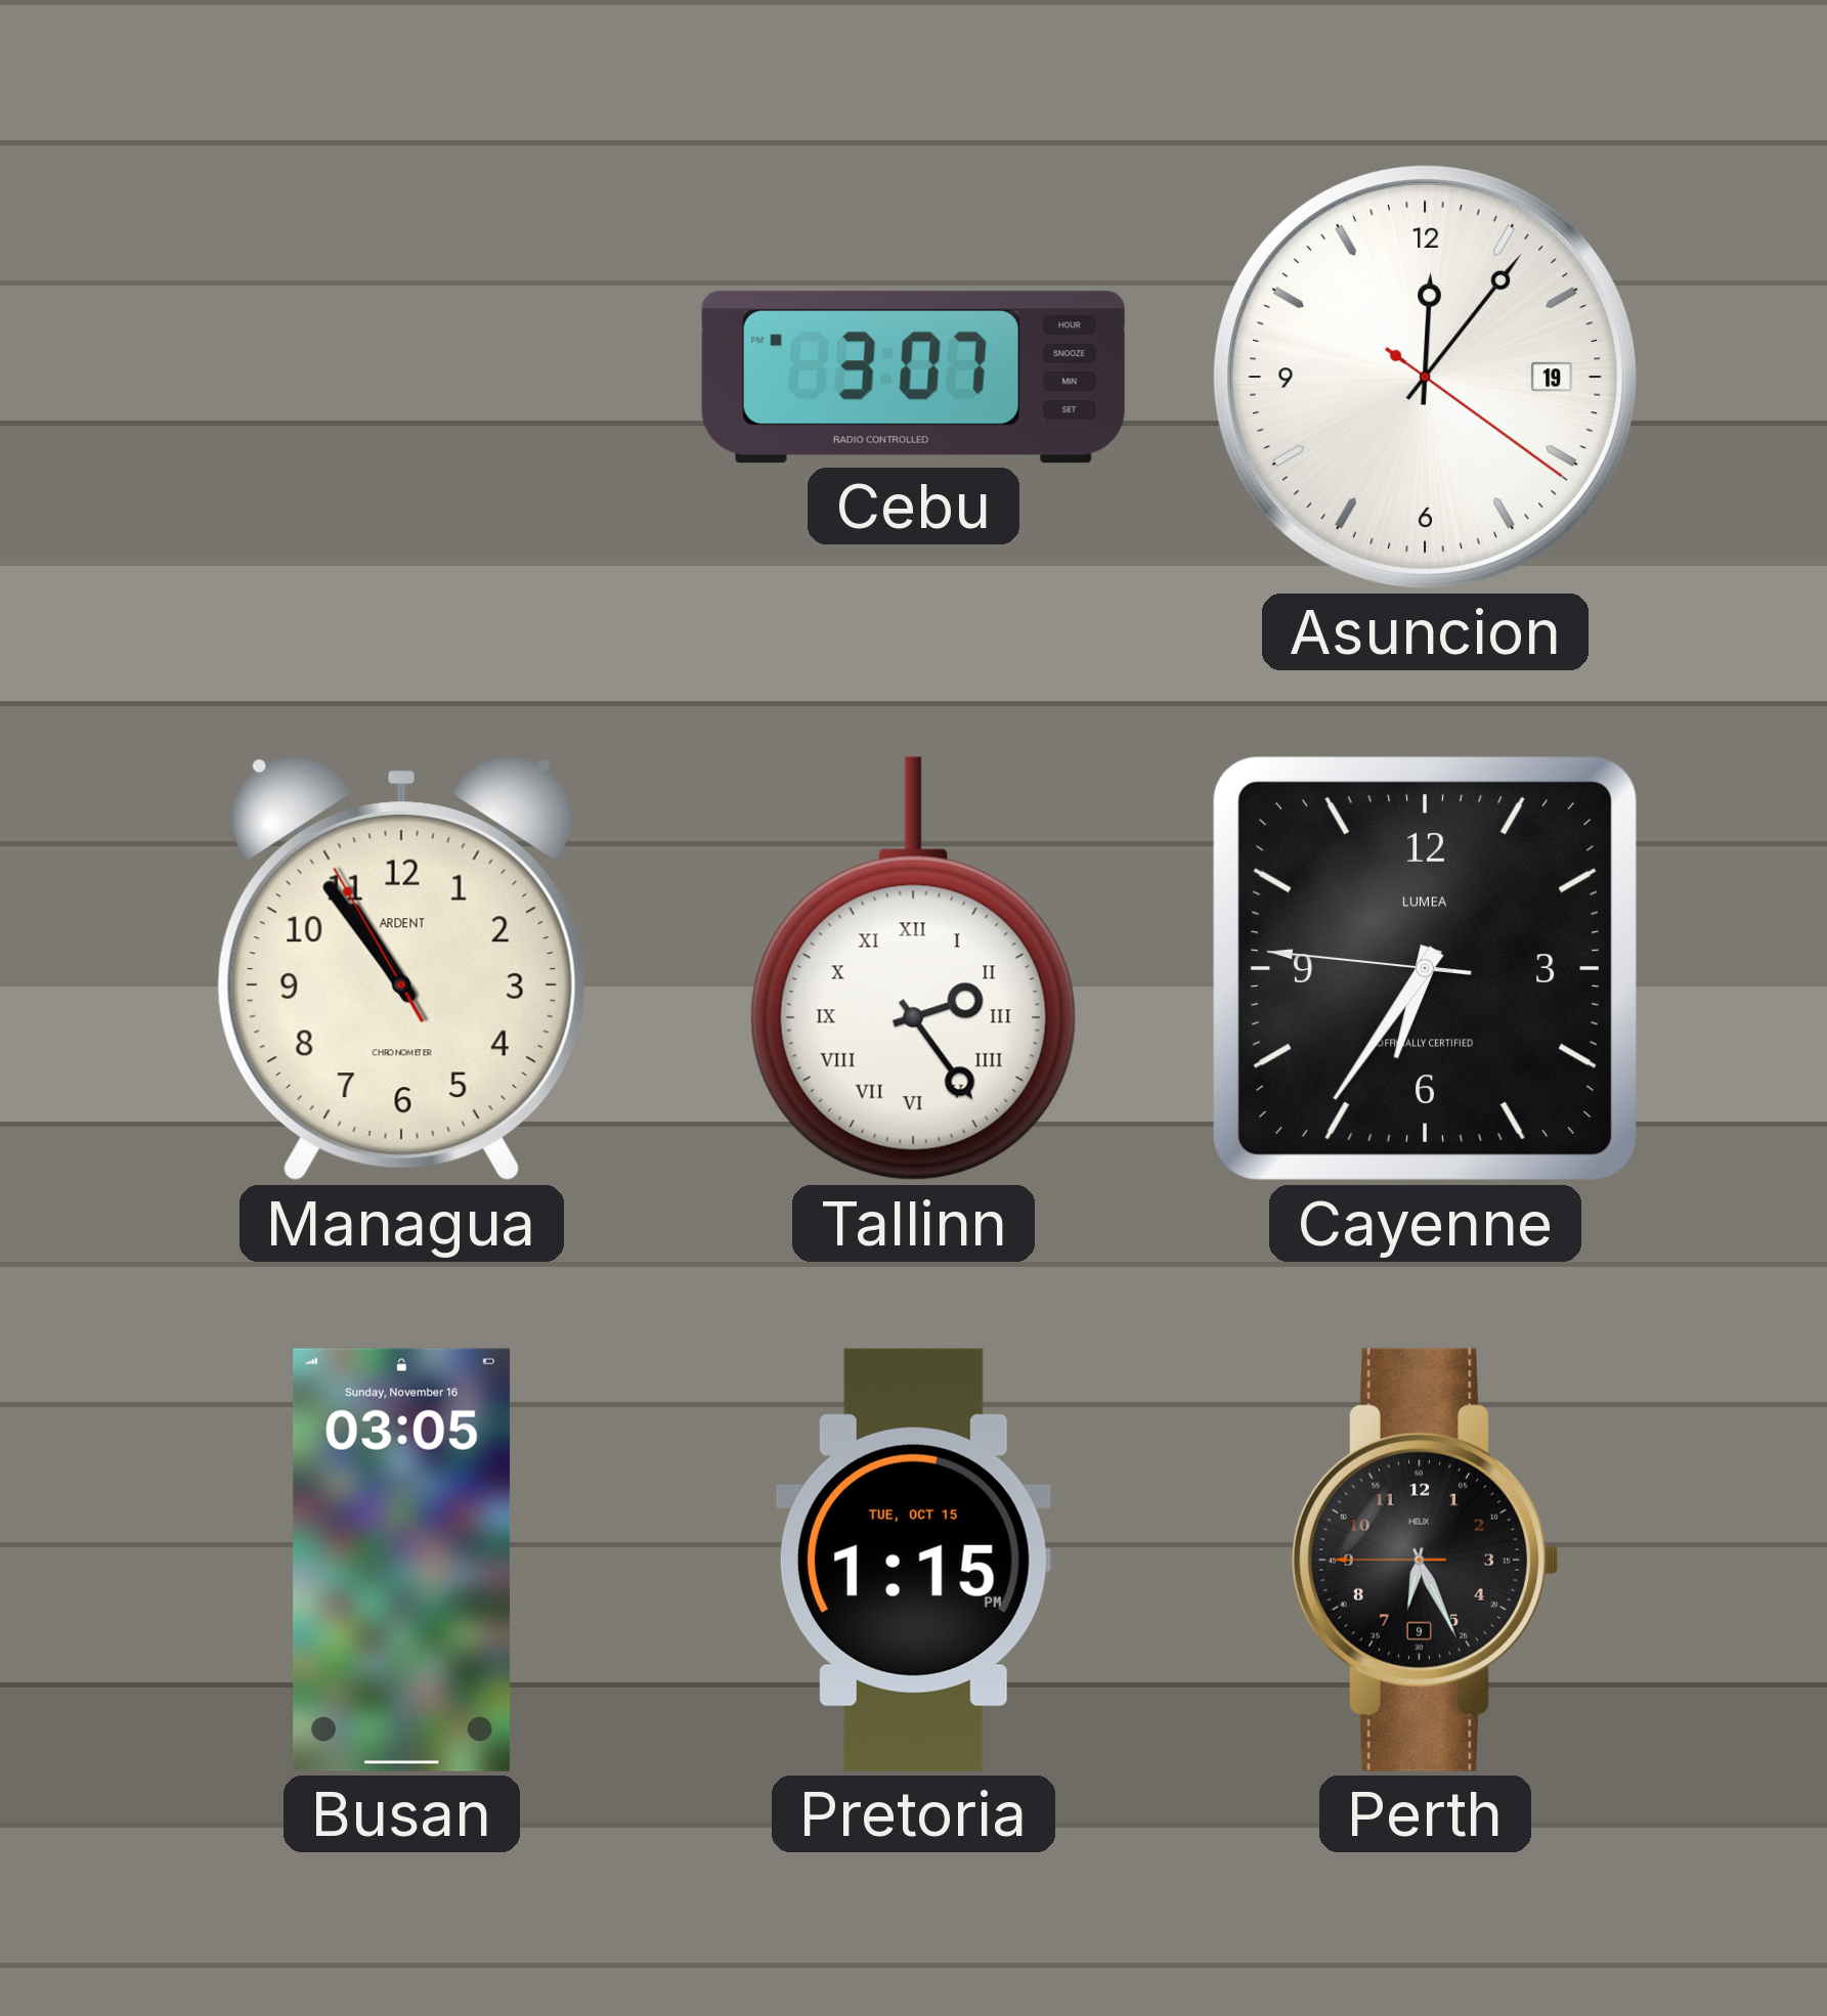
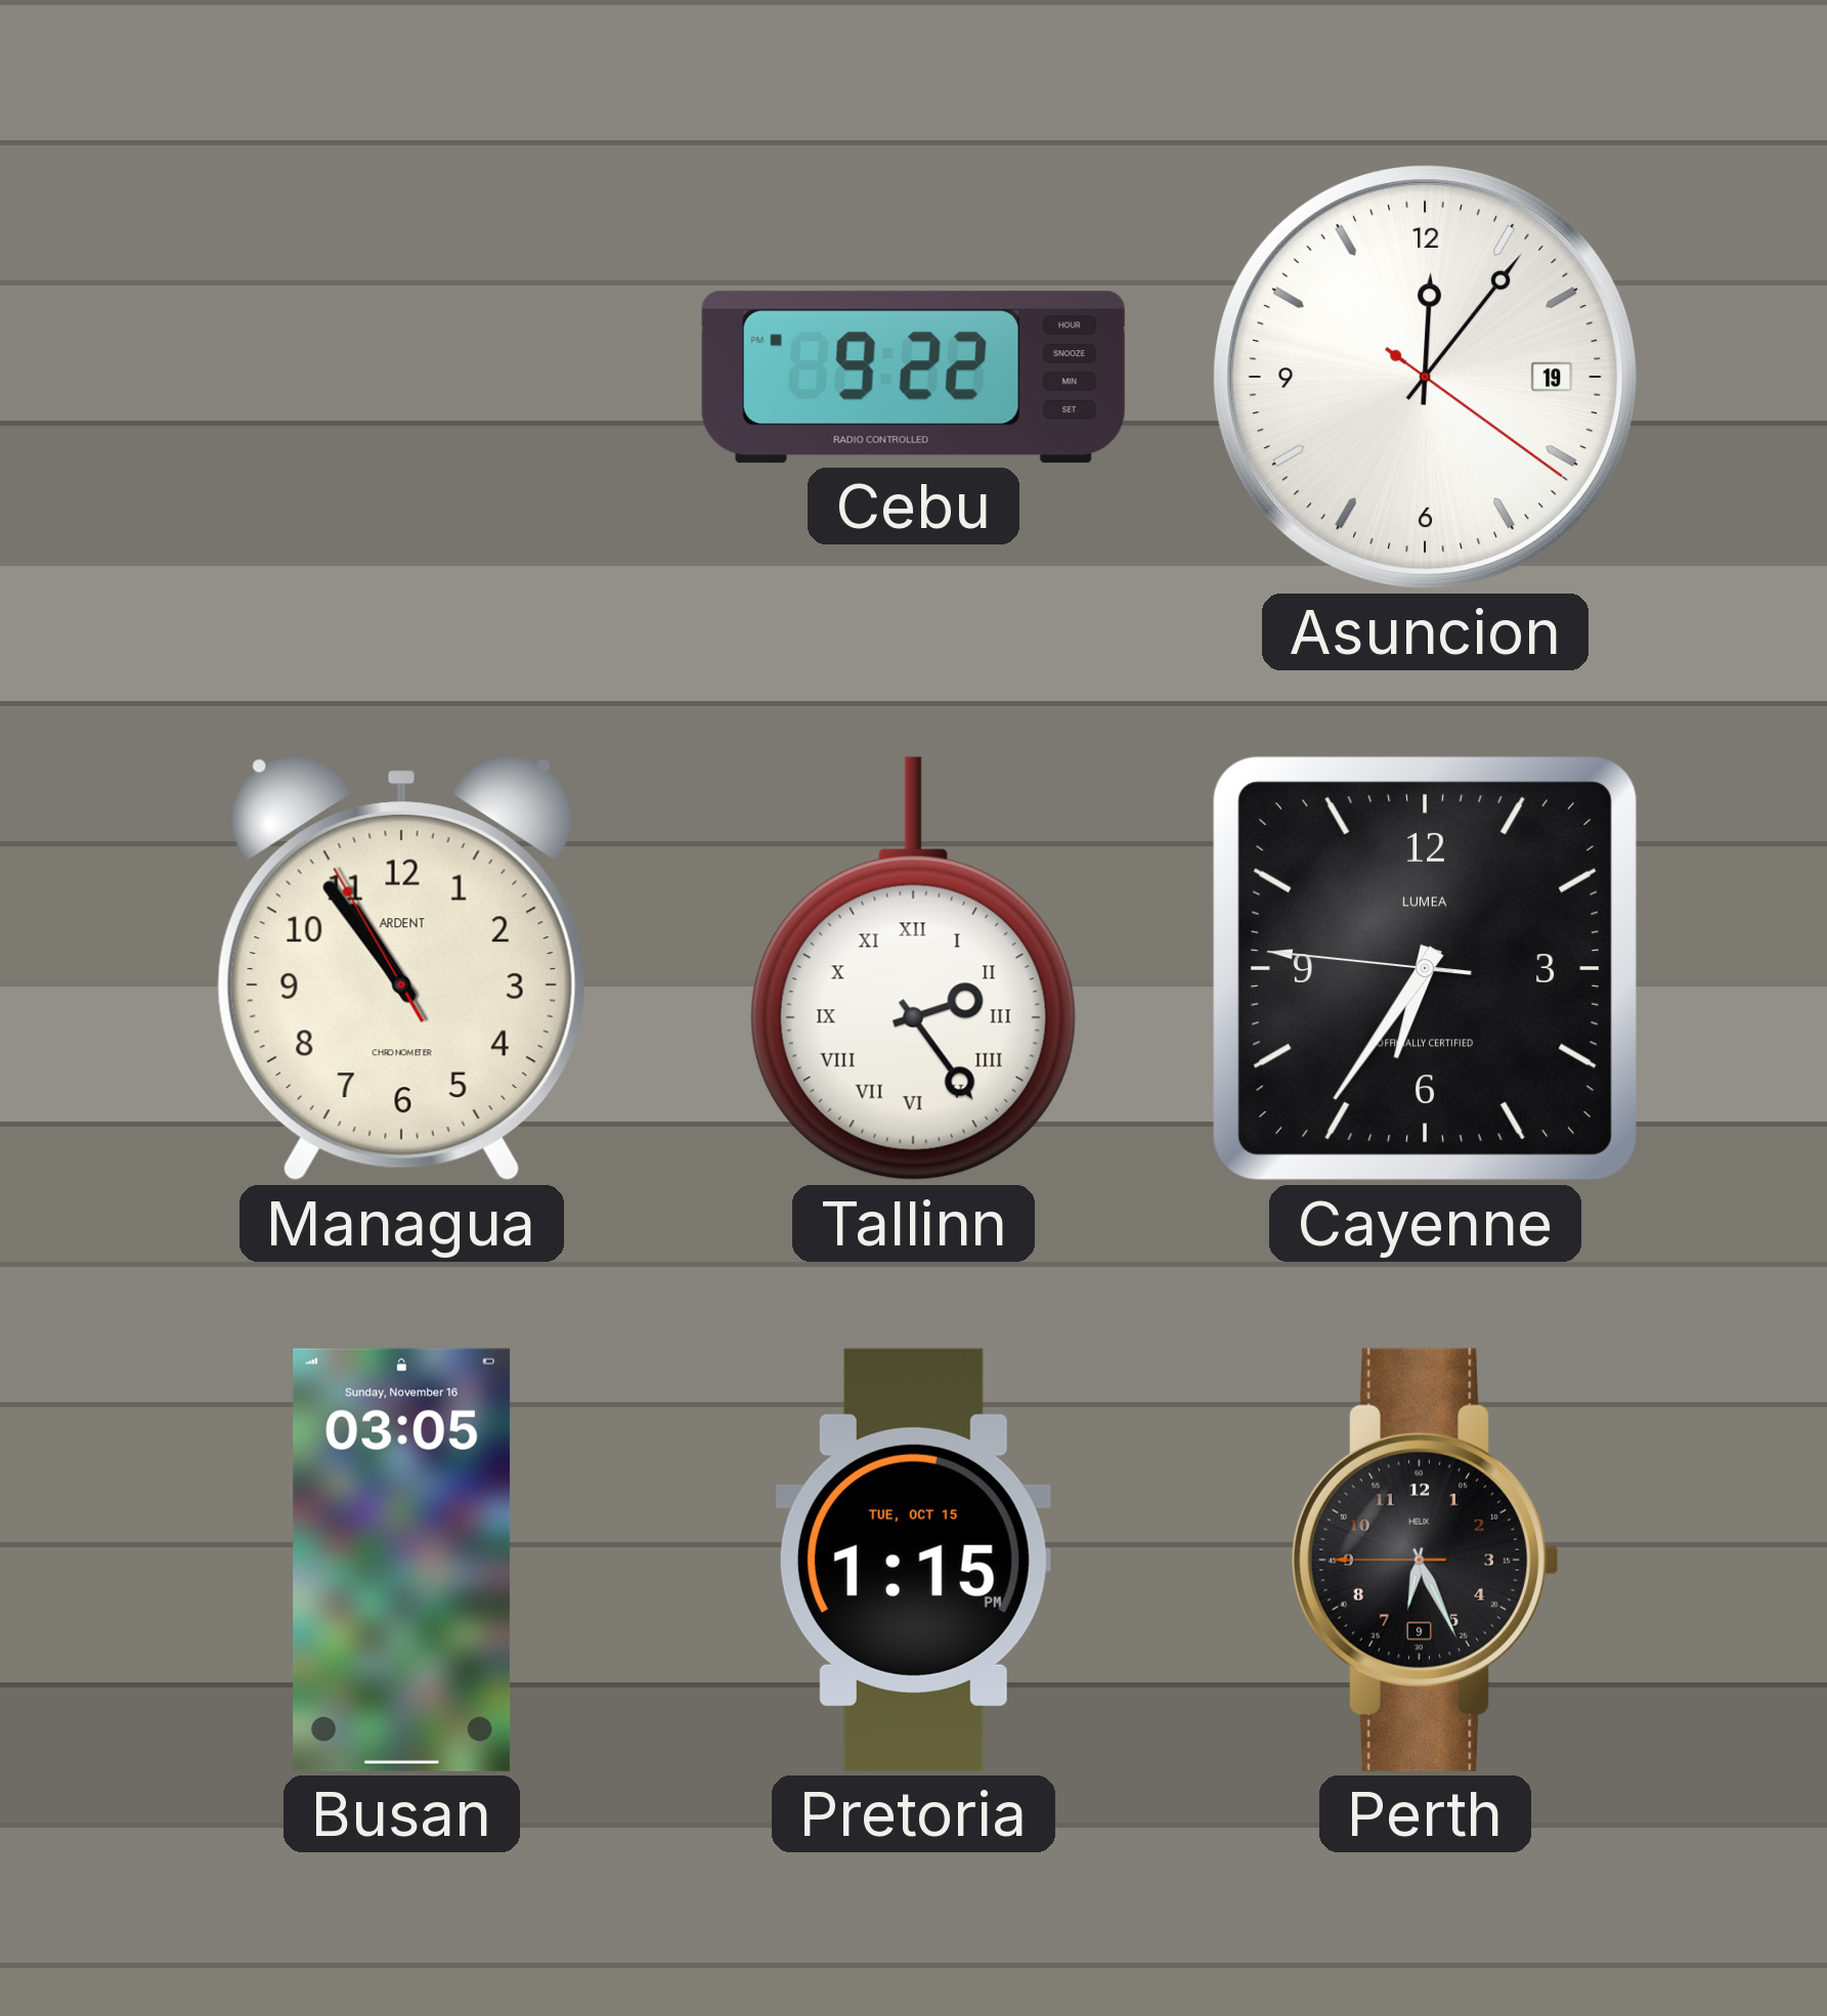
Cebu: 3:07 -> 9:22
